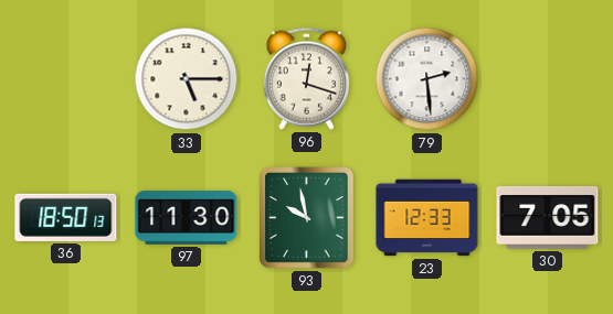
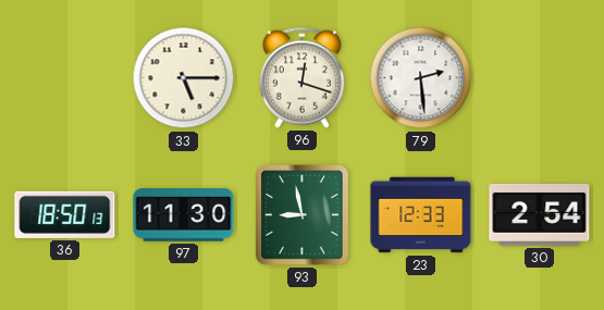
93: 9:58 -> 8:58
30: 7:05 -> 2:54
